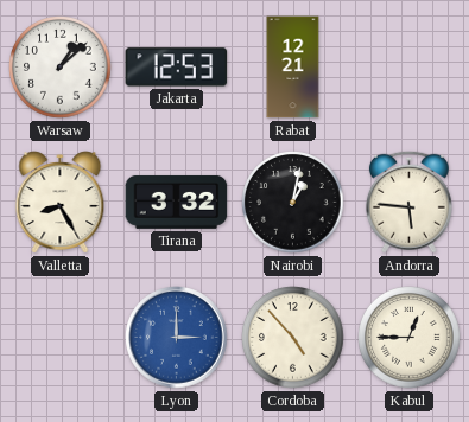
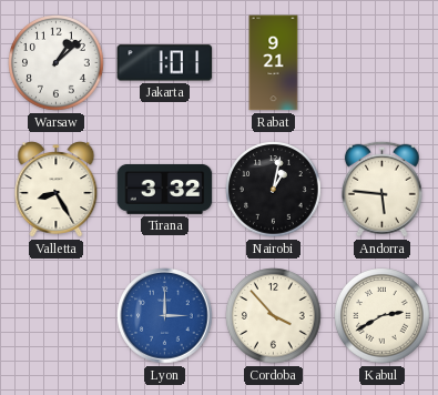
Jakarta: 12:53 -> 1:01
Rabat: 12:21 -> 9:21
Cordoba: 4:53 -> 3:53
Kabul: 12:45 -> 2:40
